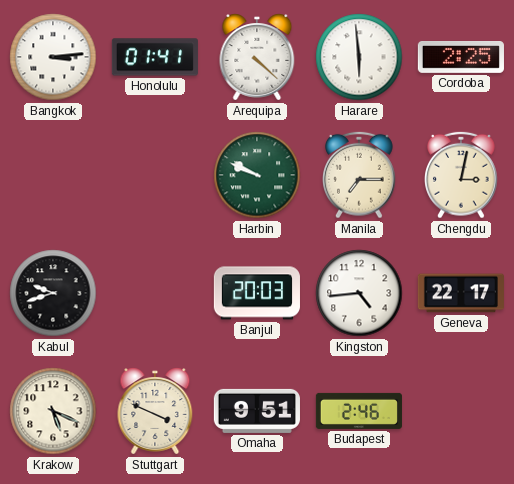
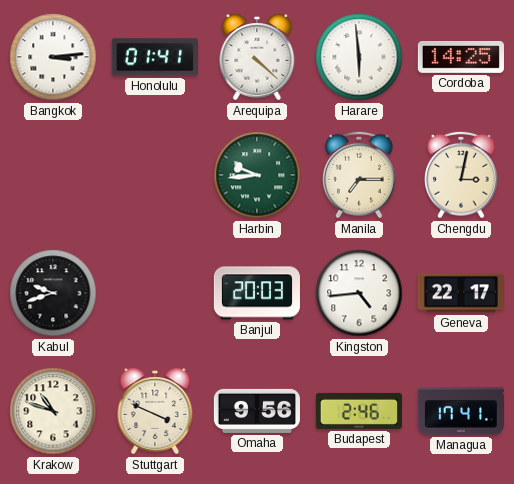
Cordoba: 2:25 -> 14:25
Harbin: 9:49 -> 9:44
Krakow: 5:19 -> 10:48
Omaha: 9:51 -> 9:56
Managua: none -> 17:41
